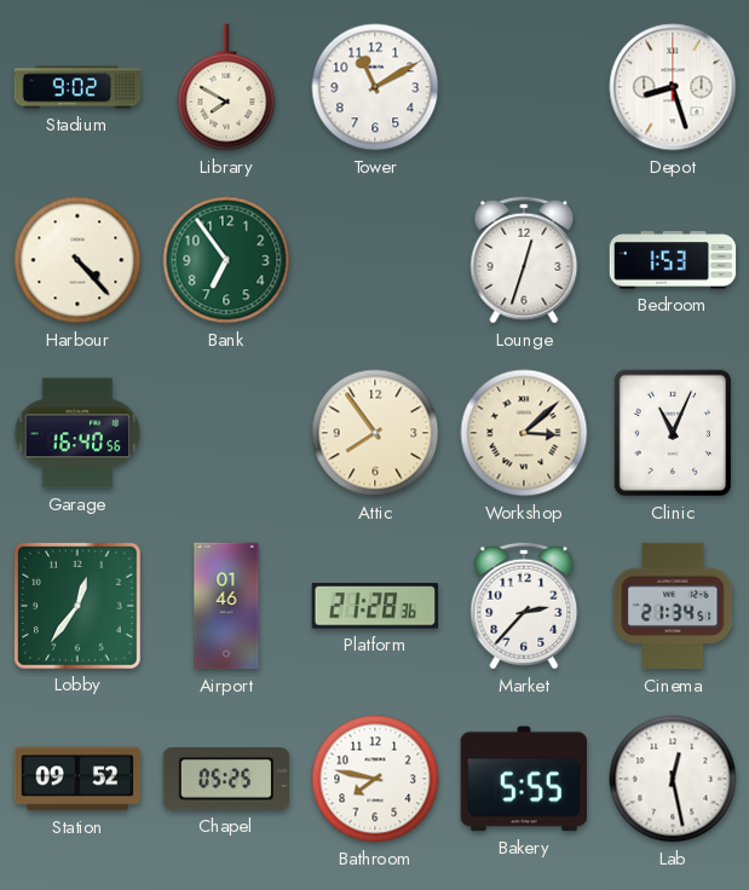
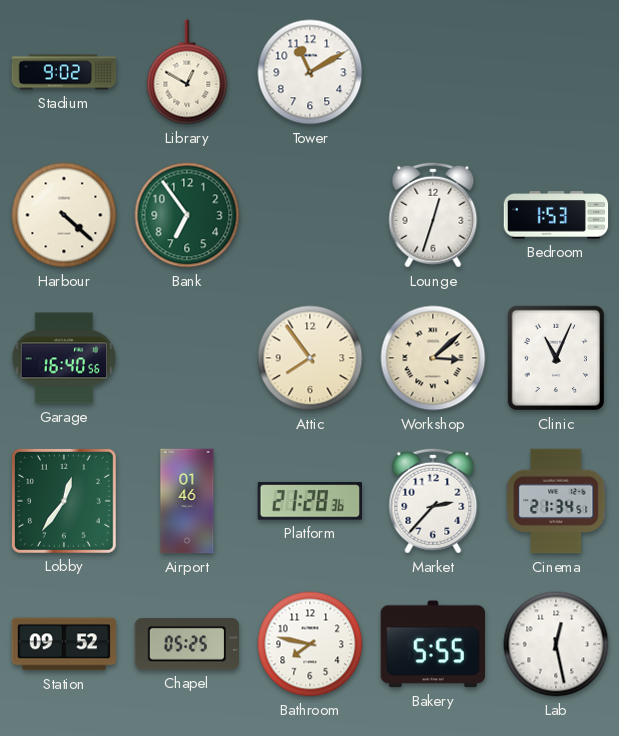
Library: 7:50 -> 12:50
Depot: 8:27 -> none
Harbour: 4:23 -> 4:22
